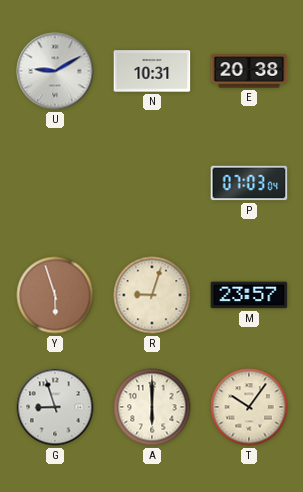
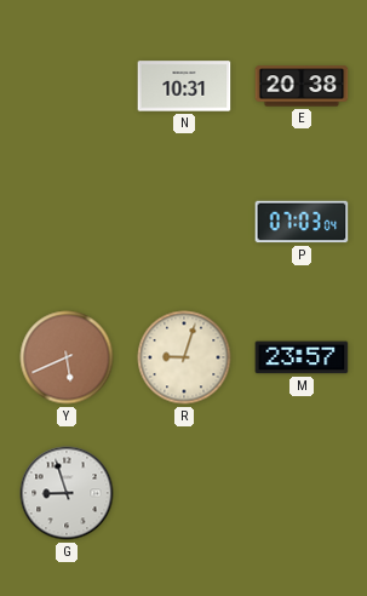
U: 9:10 -> none
Y: 5:57 -> 5:41
A: 6:00 -> none
T: 10:06 -> none
